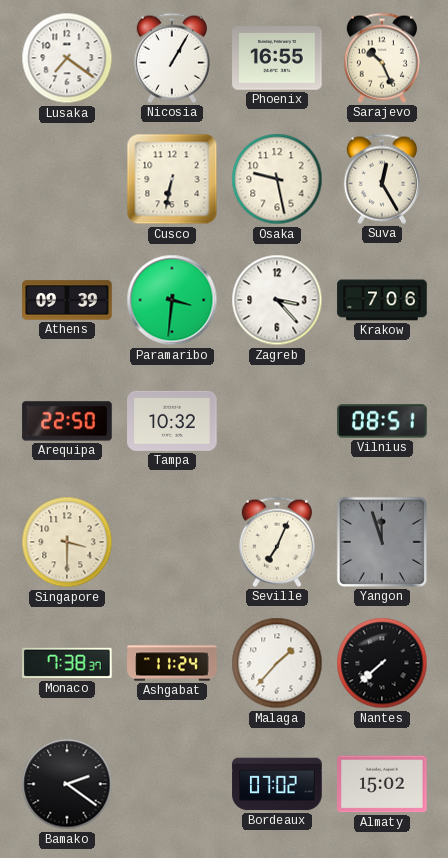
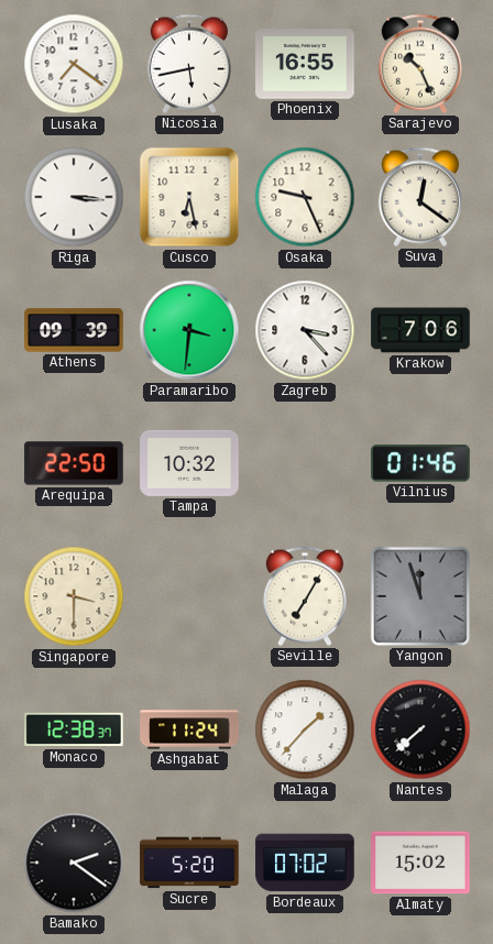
Nicosia: 1:05 -> 5:43
Riga: none -> 3:16
Cusco: 6:32 -> 6:28
Osaka: 9:28 -> 9:26
Suva: 12:25 -> 12:21
Vilnius: 08:51 -> 01:46
Seville: 7:04 -> 7:05
Monaco: 7:38 -> 12:38
Sucre: none -> 5:20
